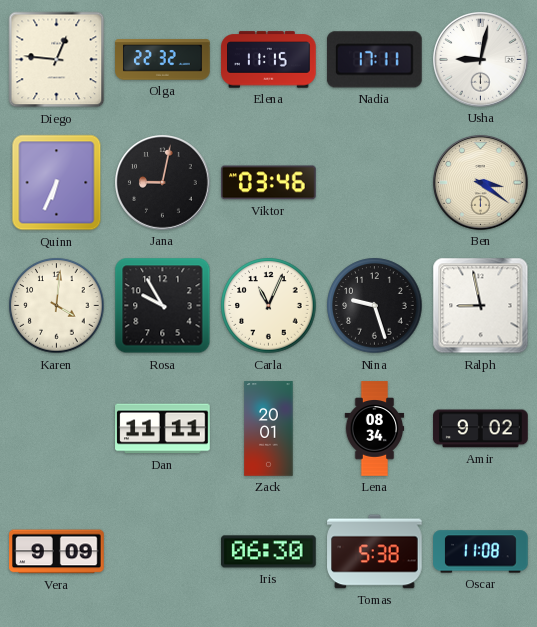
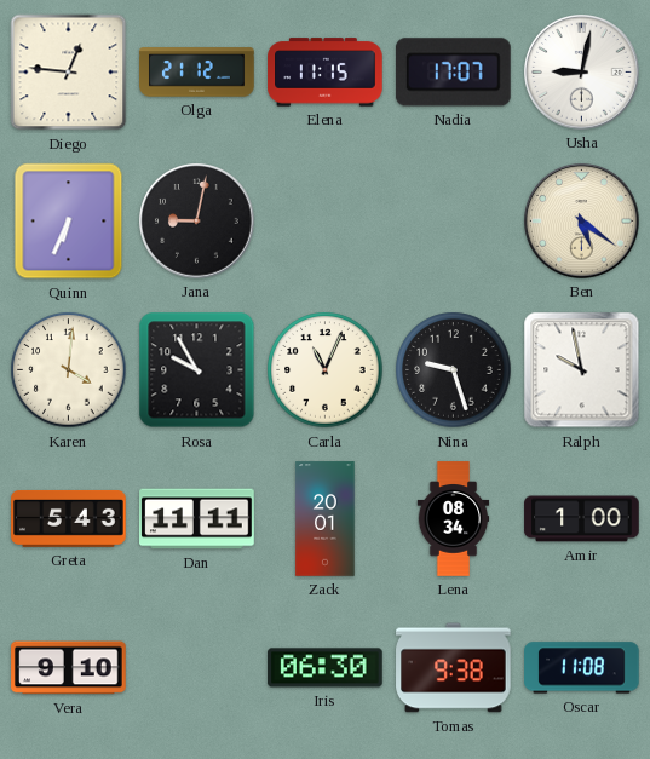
Olga: 22:32 -> 21:12
Nadia: 17:11 -> 17:07
Viktor: 03:46 -> none
Ben: 3:21 -> 5:21
Ralph: 8:58 -> 9:58
Greta: none -> 5:43
Amir: 9:02 -> 1:00
Vera: 9:09 -> 9:10
Tomas: 5:38 -> 9:38
